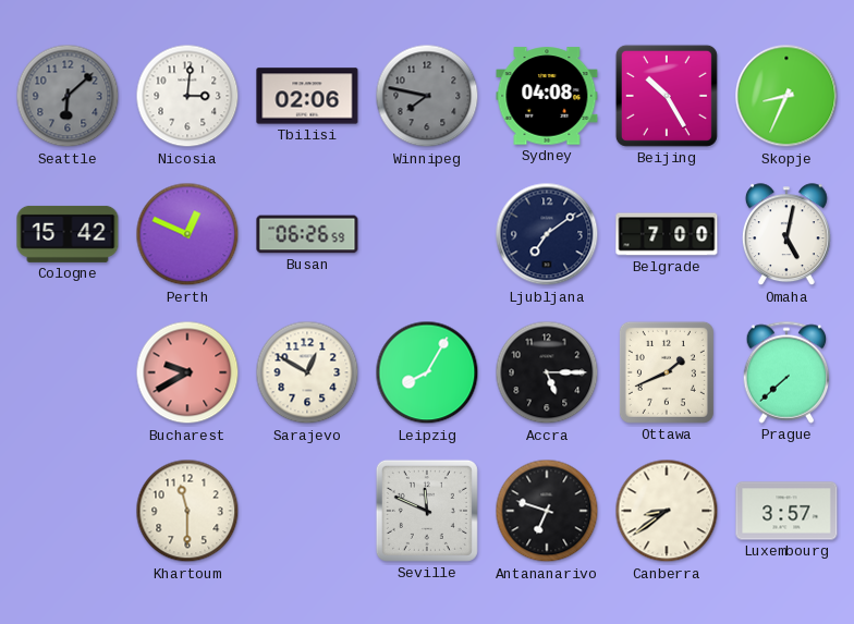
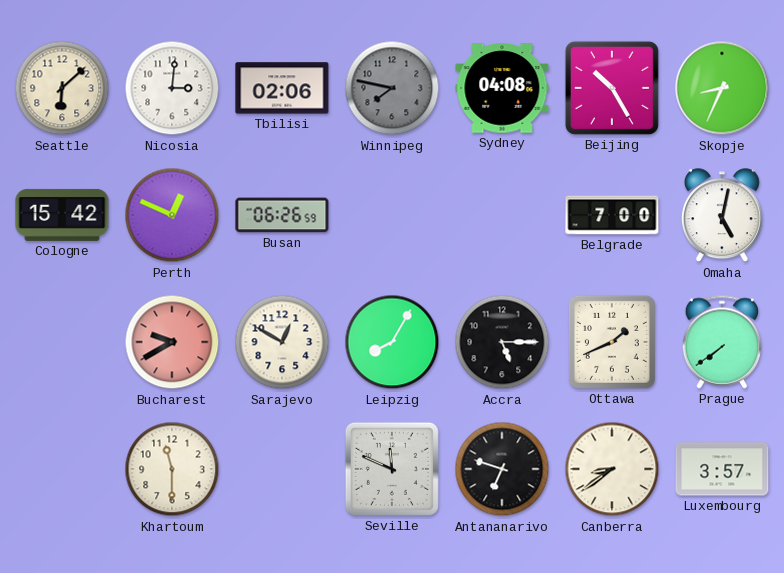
Seattle dial: grey -> cream
Ljubljana: 7:09 -> none
Prague: 7:38 -> 7:39
